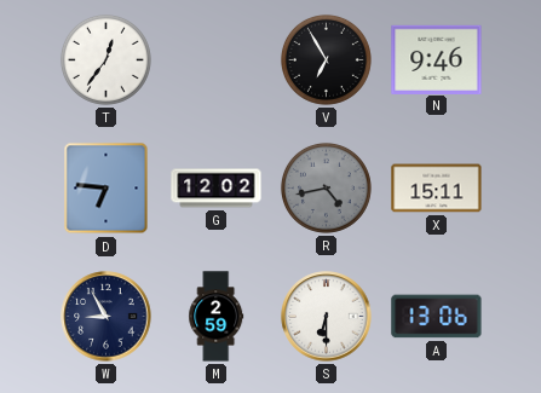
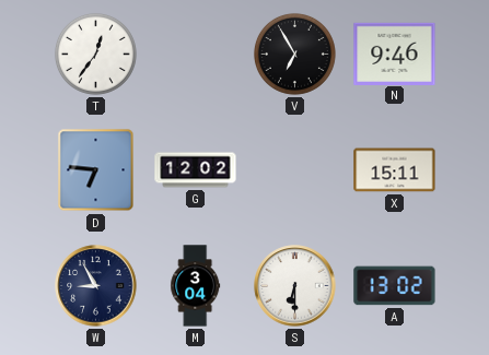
R: 4:43 -> none
M: 2:59 -> 3:04
A: 13:06 -> 13:02
